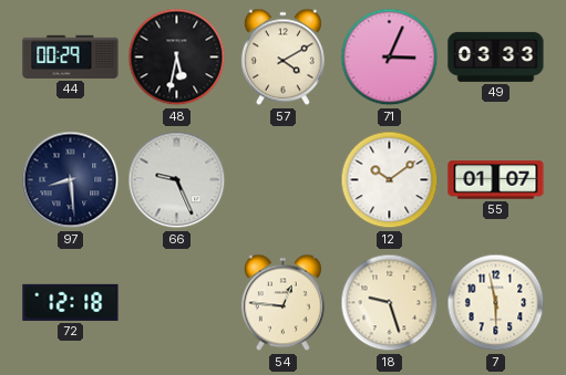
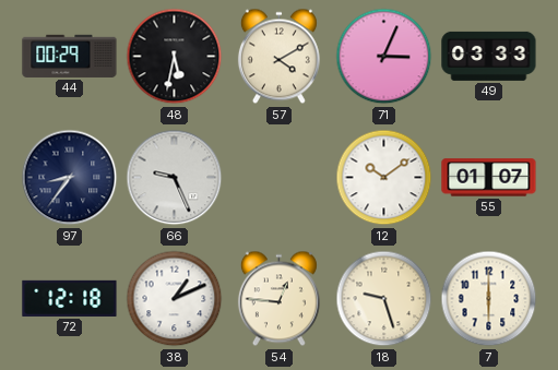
97: 8:29 -> 8:36
38: none -> 1:11
7: 5:58 -> 6:00
